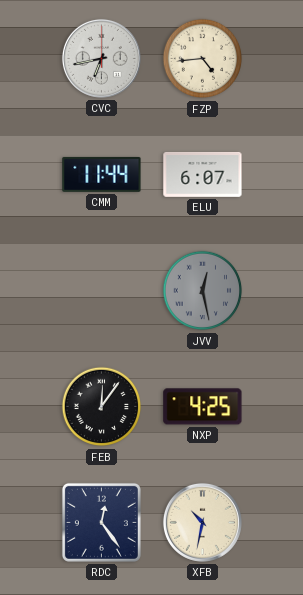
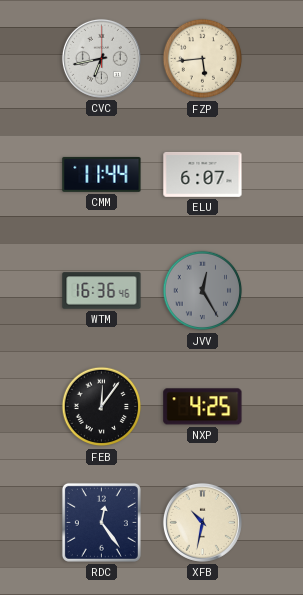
FZP: 4:44 -> 5:44
WTM: none -> 16:36
JVV: 12:28 -> 12:25
